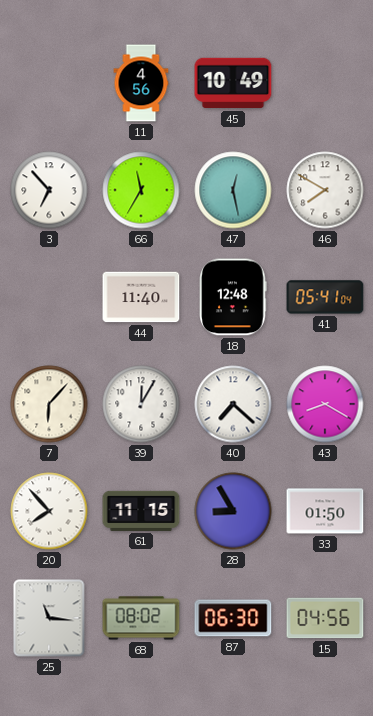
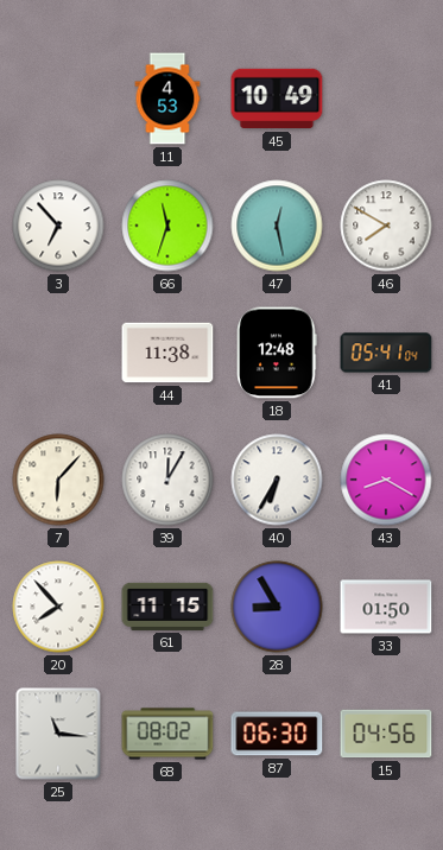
11: 4:56 -> 4:53
66: 11:35 -> 11:33
44: 11:40 -> 11:38
40: 7:22 -> 6:35
